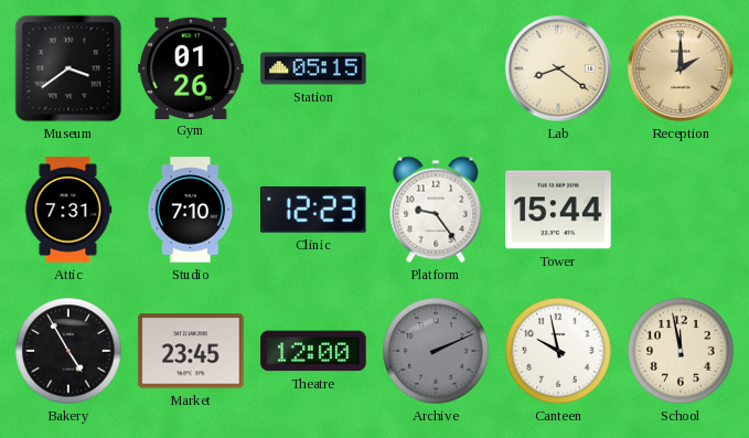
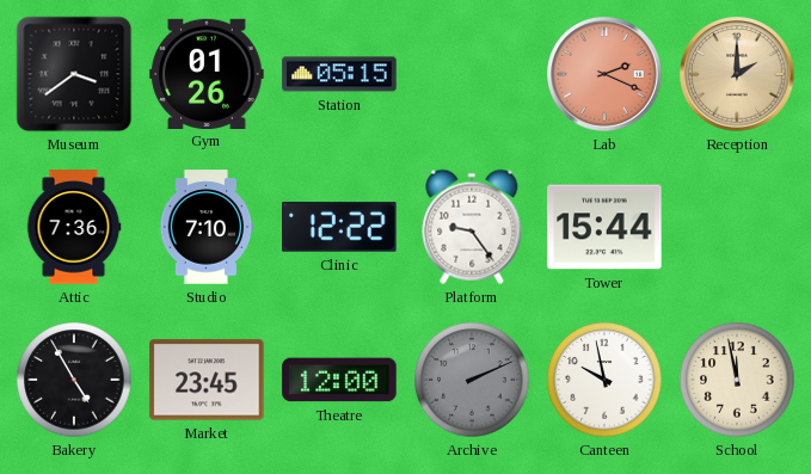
Lab: 8:21 -> 2:19
Lab dial: cream -> salmon
Attic: 7:31 -> 7:36
Clinic: 12:23 -> 12:22
